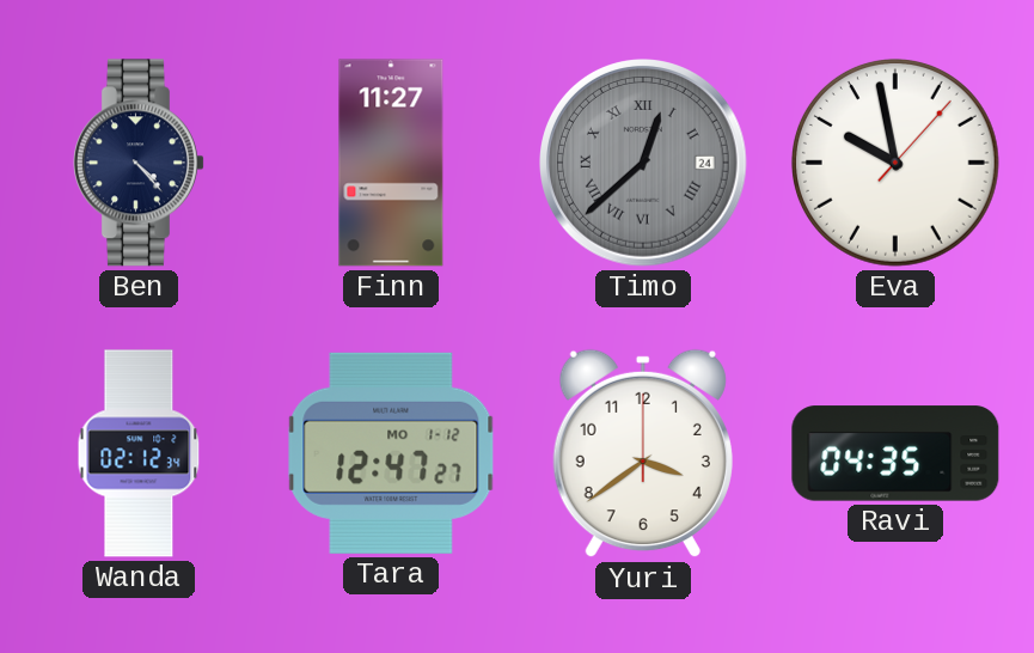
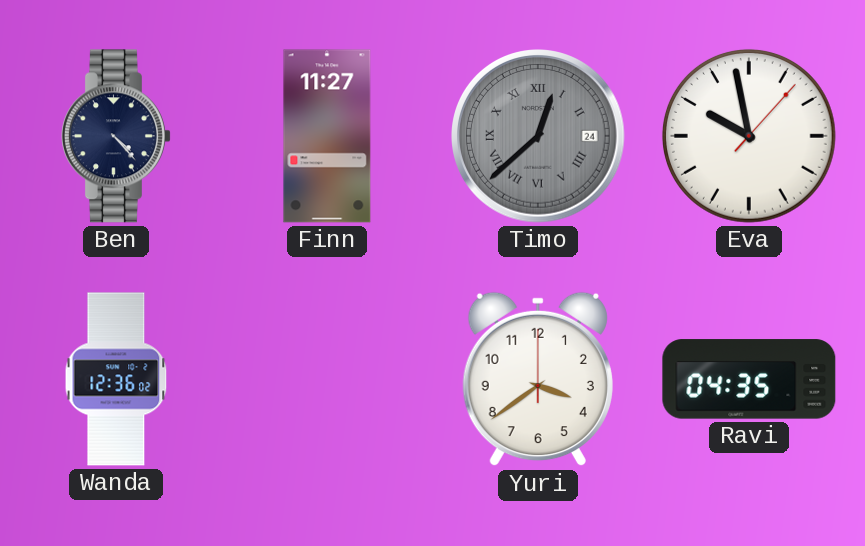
Wanda: 02:12 -> 12:36
Tara: 12:47 -> none
